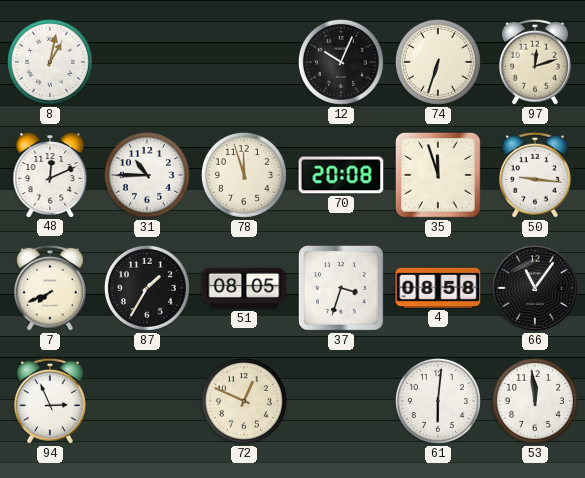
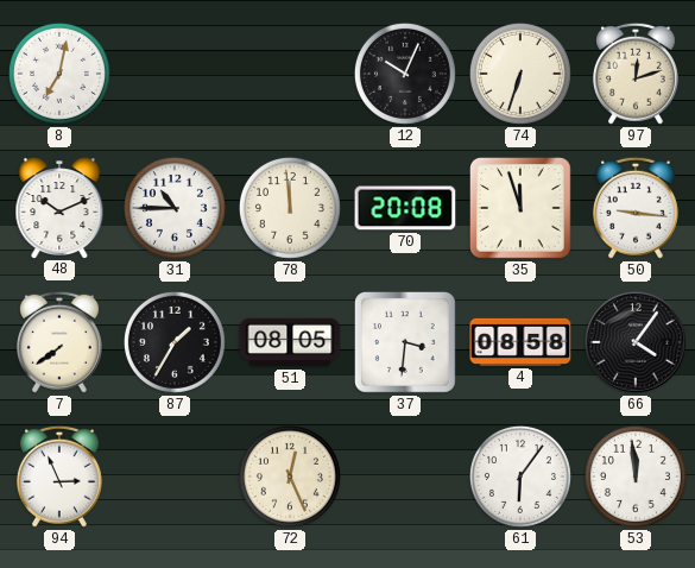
8: 1:02 -> 7:02
48: 12:11 -> 10:11
78: 11:57 -> 11:59
7: 7:41 -> 7:39
37: 3:33 -> 3:31
66: 11:06 -> 4:06
72: 12:49 -> 12:26
61: 6:01 -> 6:06
